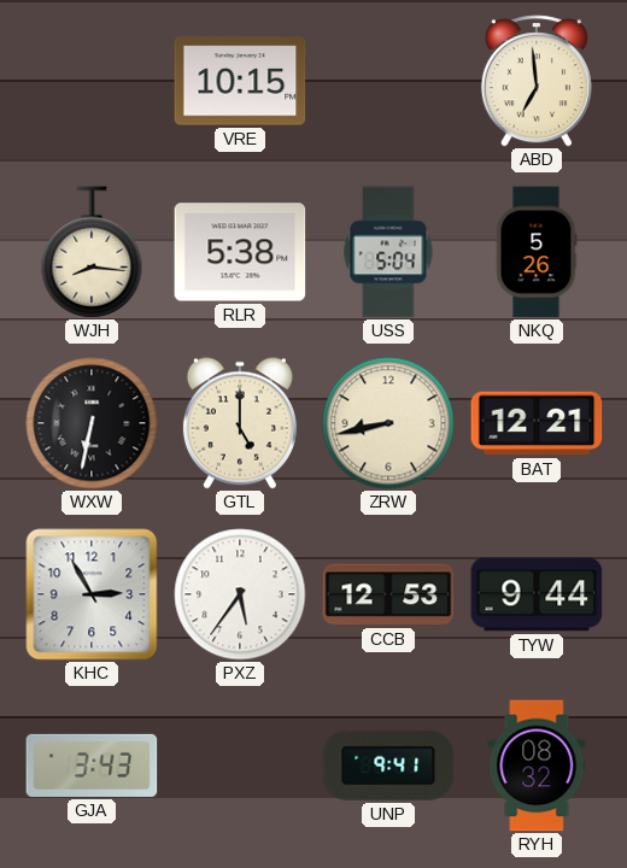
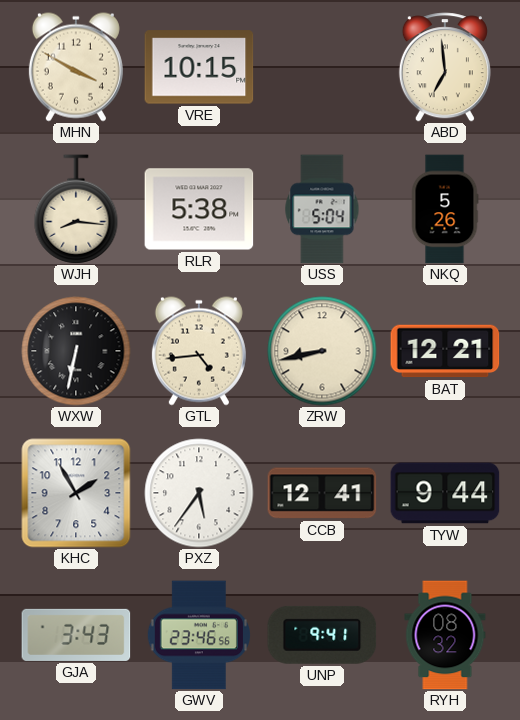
MHN: none -> 3:50
GTL: 5:00 -> 4:44
KHC: 2:55 -> 1:55
CCB: 12:53 -> 12:41
GWV: none -> 23:46
